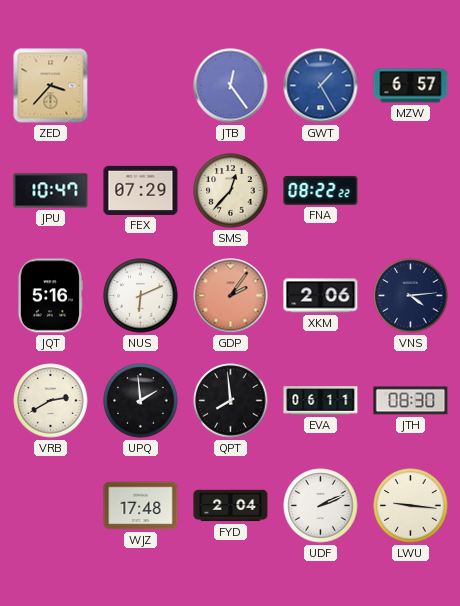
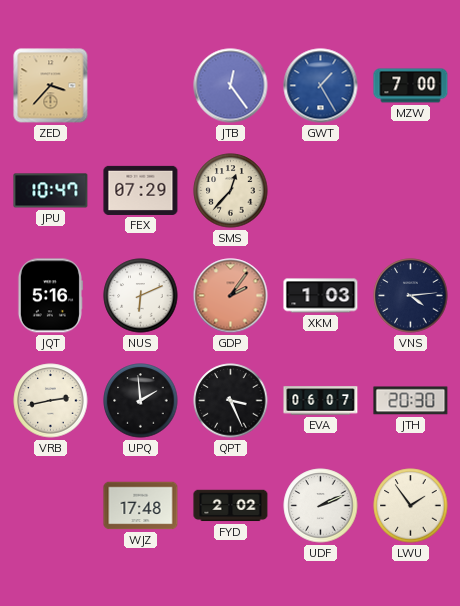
MZW: 6:57 -> 7:00
FNA: 08:22 -> none
XKM: 2:06 -> 1:03
VRB: 2:40 -> 2:43
QPT: 7:59 -> 3:26
EVA: 06:11 -> 06:07
JTH: 08:30 -> 20:30
FYD: 2:04 -> 2:02
LWU: 9:16 -> 1:54
